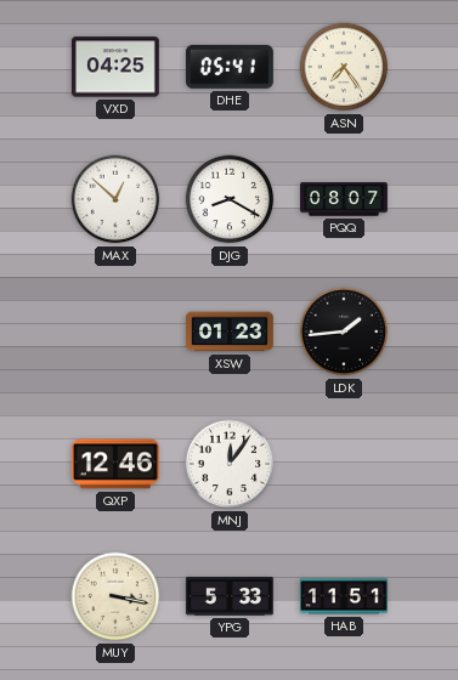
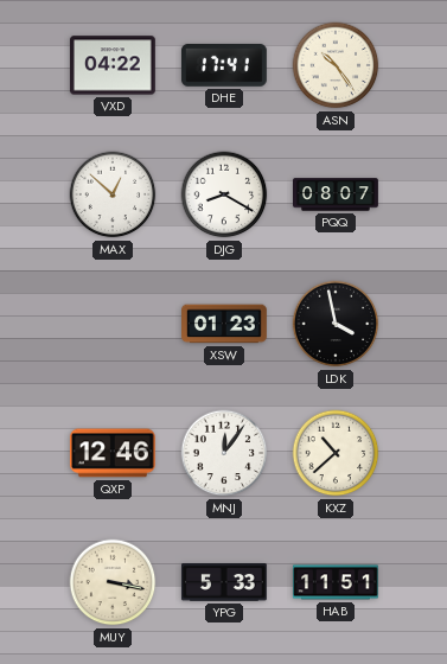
VXD: 04:25 -> 04:22
DHE: 05:41 -> 17:41
ASN: 7:24 -> 10:24
LDK: 1:44 -> 3:58
KXZ: none -> 10:38
